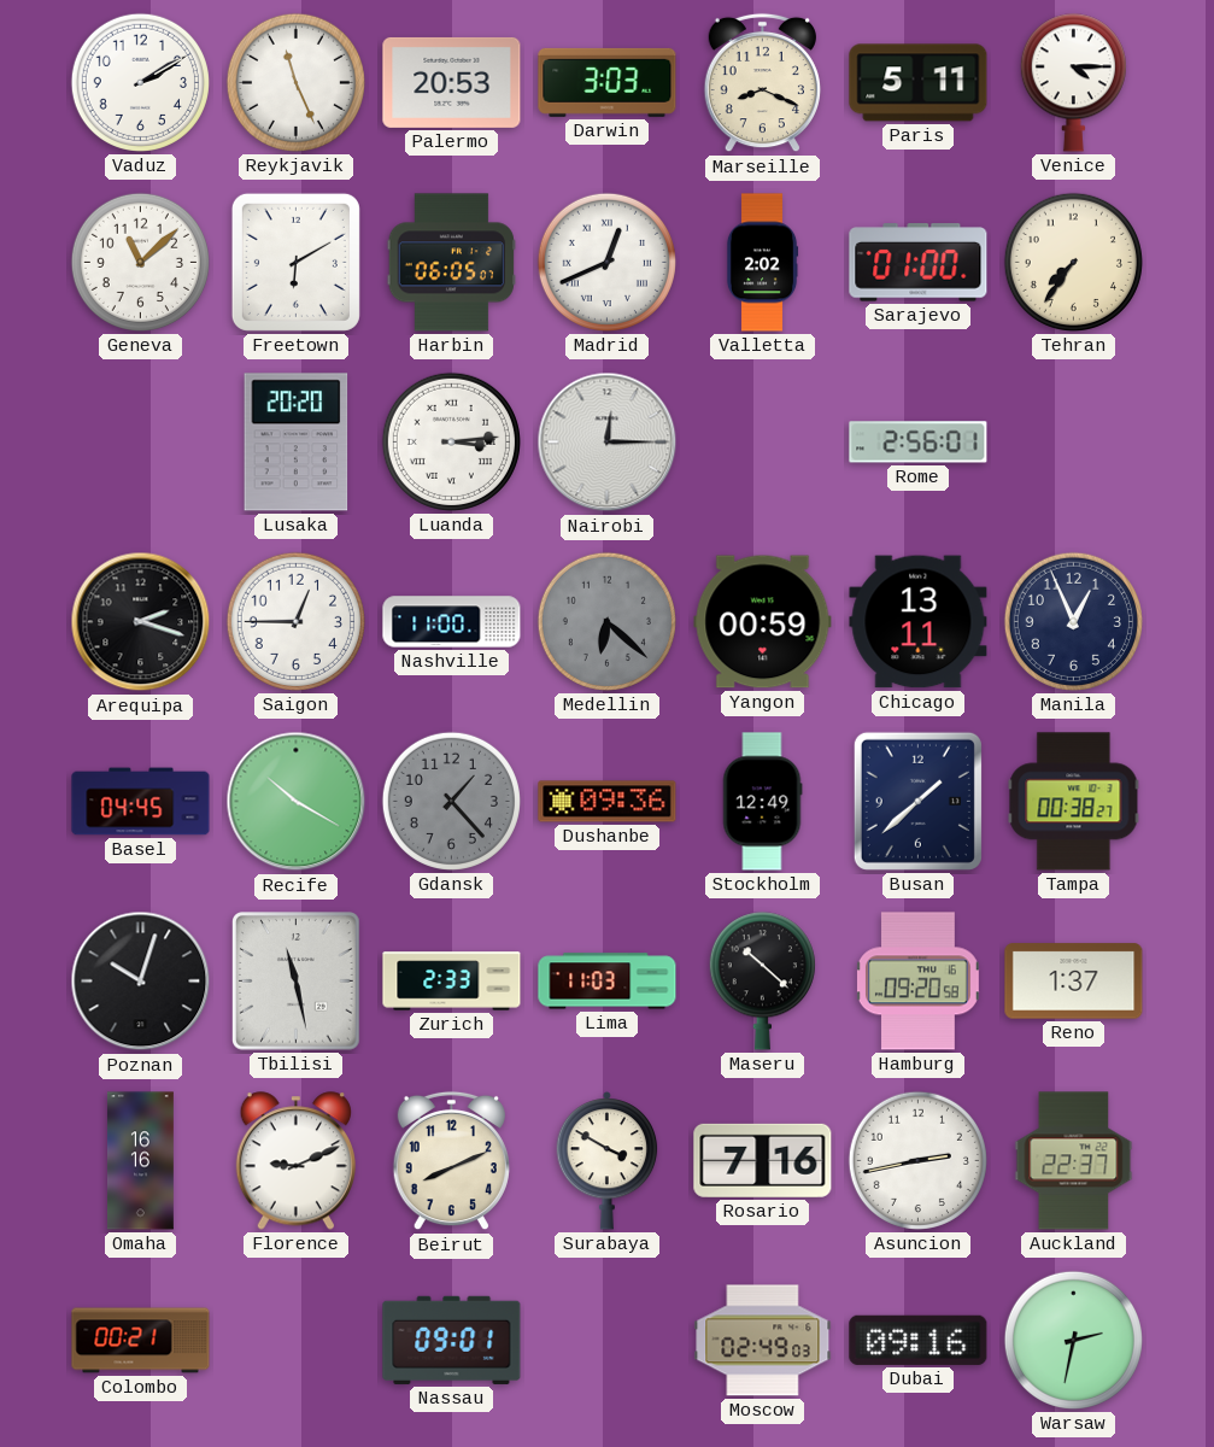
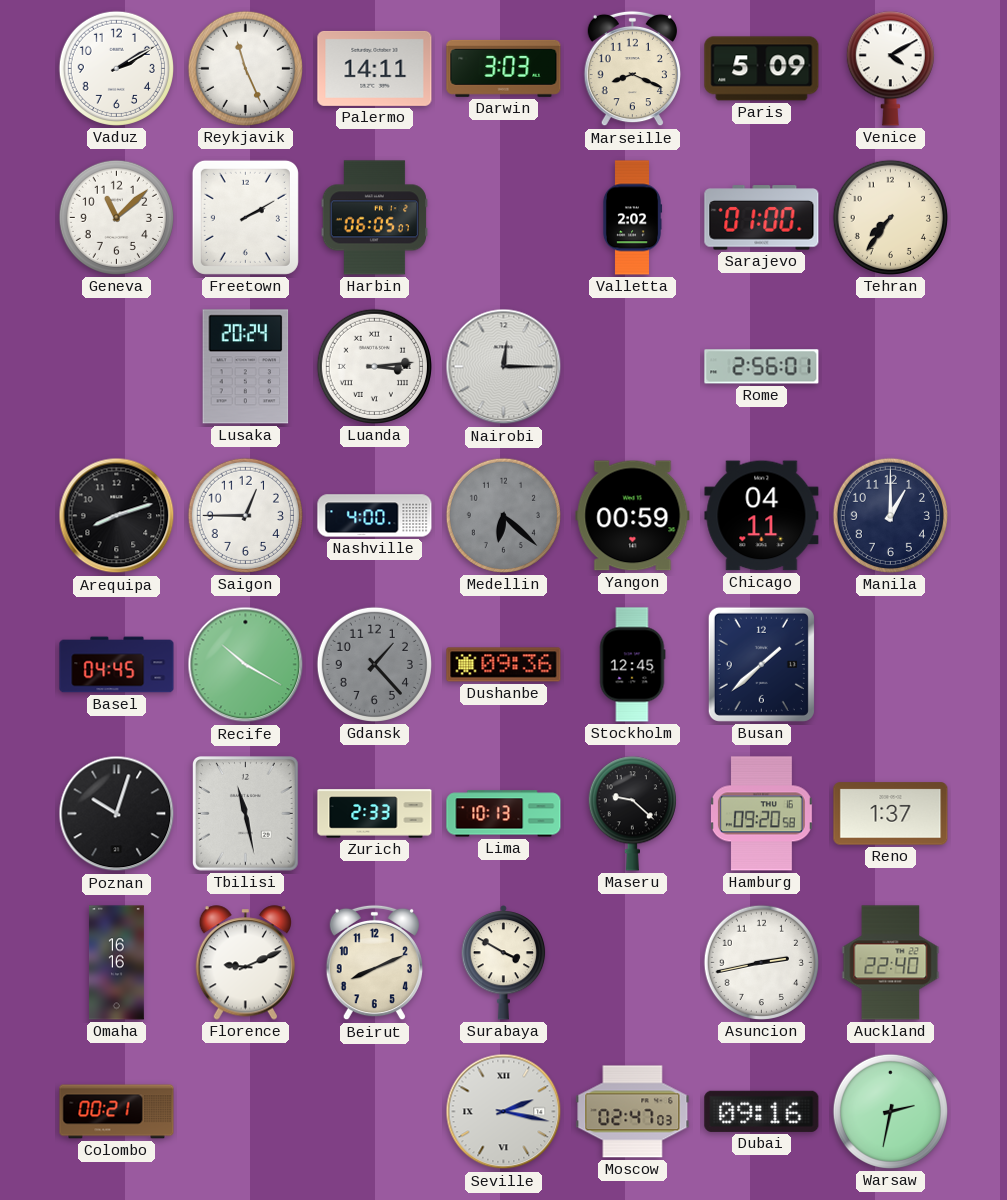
Palermo: 20:53 -> 14:11
Paris: 5:11 -> 5:09
Venice: 4:15 -> 4:10
Freetown: 6:10 -> 2:10
Madrid: 12:41 -> none
Lusaka: 20:20 -> 20:24
Arequipa: 2:18 -> 8:12
Nashville: 11:00 -> 4:00
Chicago: 13:11 -> 04:11
Manila: 12:56 -> 1:00
Stockholm: 12:49 -> 12:45
Tampa: 00:38 -> none
Lima: 11:03 -> 10:13
Maseru: 10:22 -> 9:22
Rosario: 7:16 -> none
Auckland: 22:37 -> 22:40
Nassau: 09:01 -> none
Seville: none -> 2:17
Moscow: 02:49 -> 02:47
